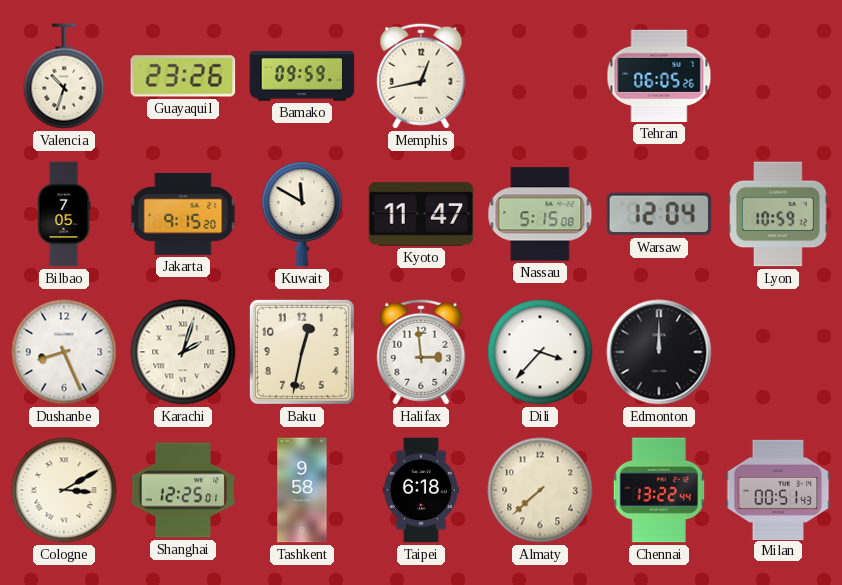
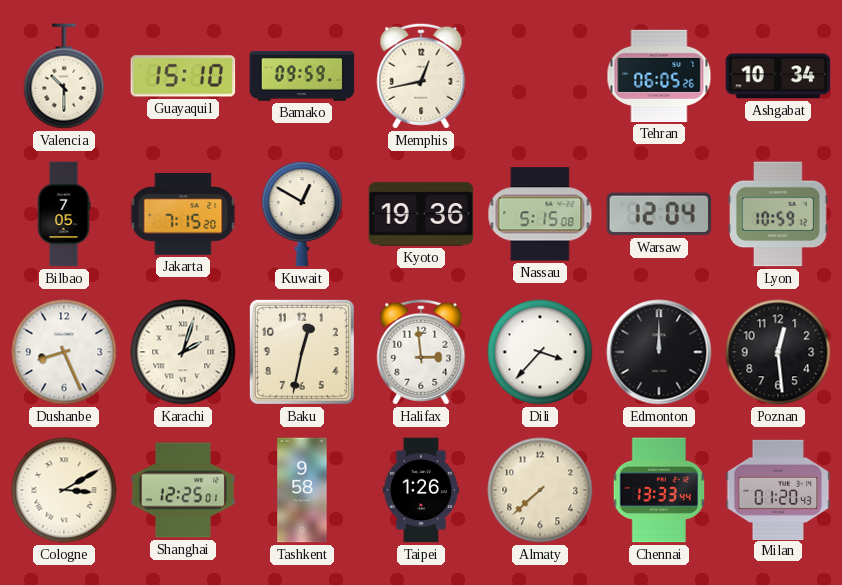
Valencia: 10:33 -> 10:30
Guayaquil: 23:26 -> 15:10
Ashgabat: none -> 10:34
Jakarta: 9:15 -> 7:15
Kuwait: 11:50 -> 12:50
Kyoto: 11:47 -> 19:36
Poznan: none -> 12:29
Taipei: 6:18 -> 1:26
Chennai: 13:22 -> 13:33
Milan: 00:51 -> 01:20
